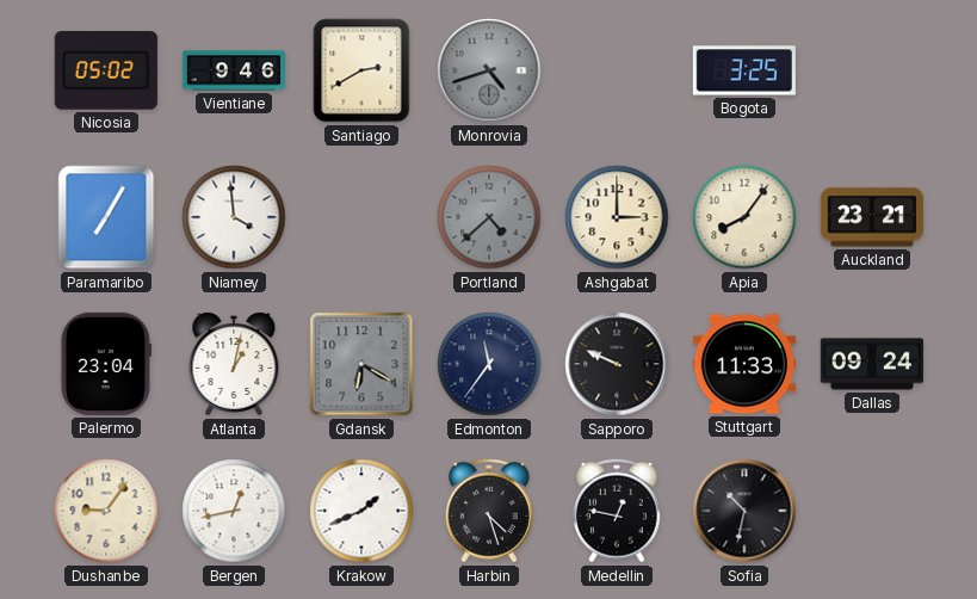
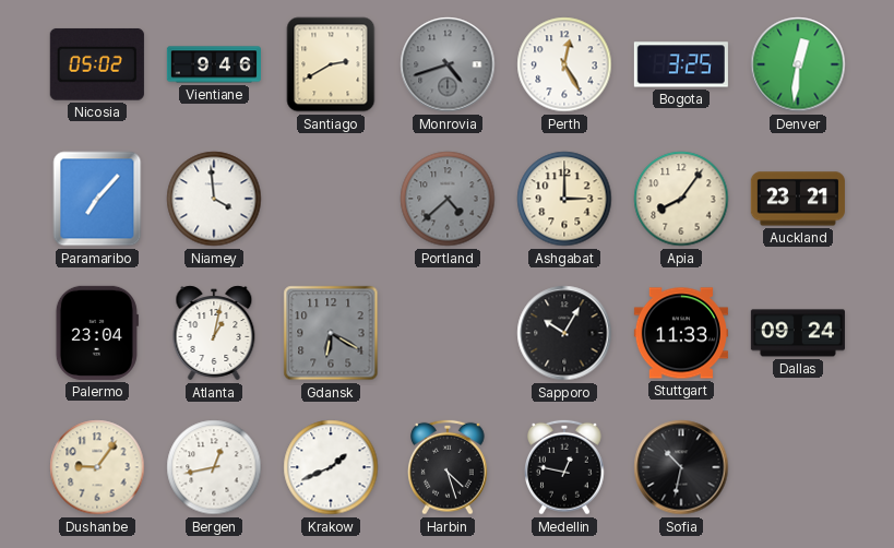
Perth: none -> 12:25
Denver: none -> 12:31
Paramaribo: 7:05 -> 7:07
Edmonton: 11:36 -> none
Sapporo: 9:49 -> 10:05
